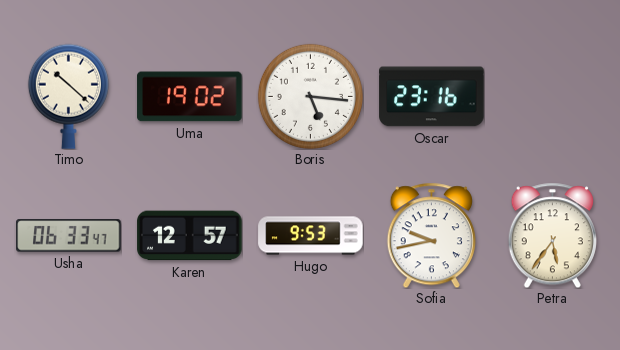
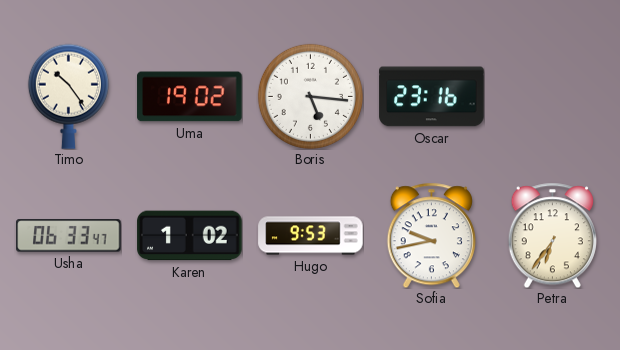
Timo: 10:22 -> 10:24
Karen: 12:57 -> 1:02
Petra: 5:36 -> 6:36
